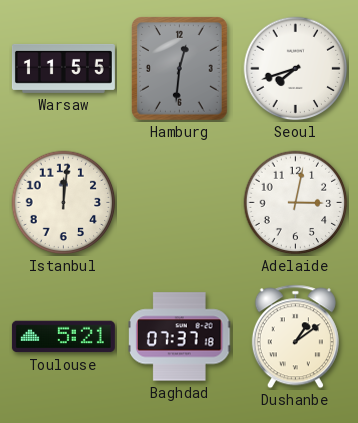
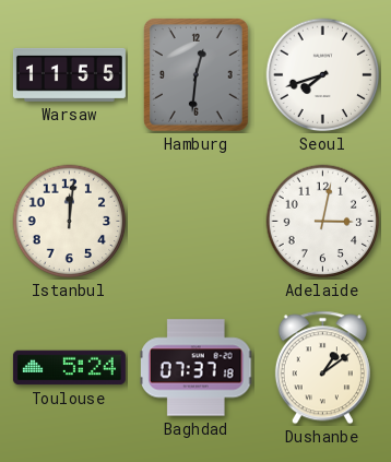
Toulouse: 5:21 -> 5:24
